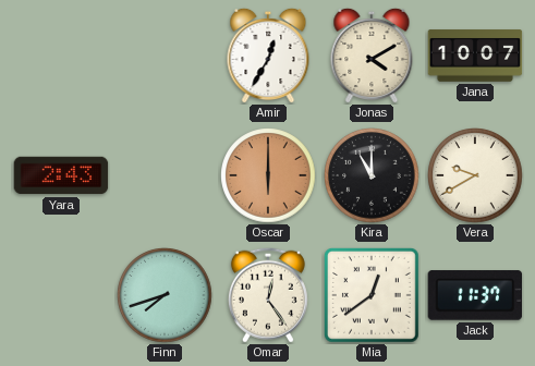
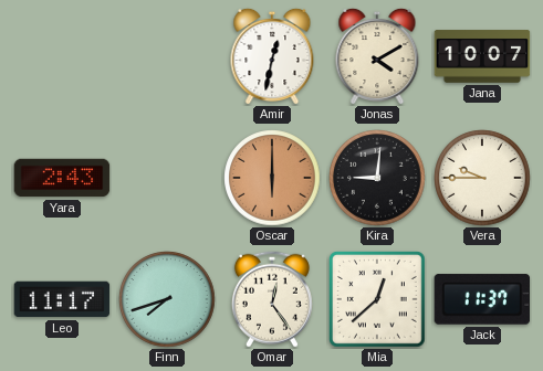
Amir: 12:35 -> 12:32
Kira: 11:00 -> 9:01
Vera: 9:40 -> 9:45
Leo: none -> 11:17
Mia: 12:39 -> 12:38
